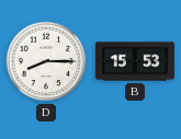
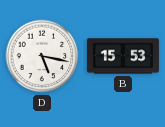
D: 8:15 -> 5:17
